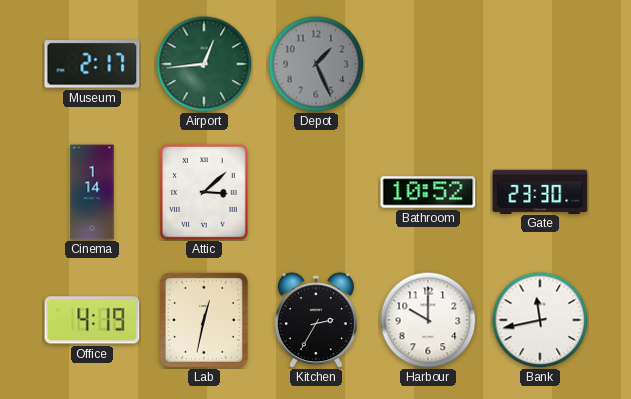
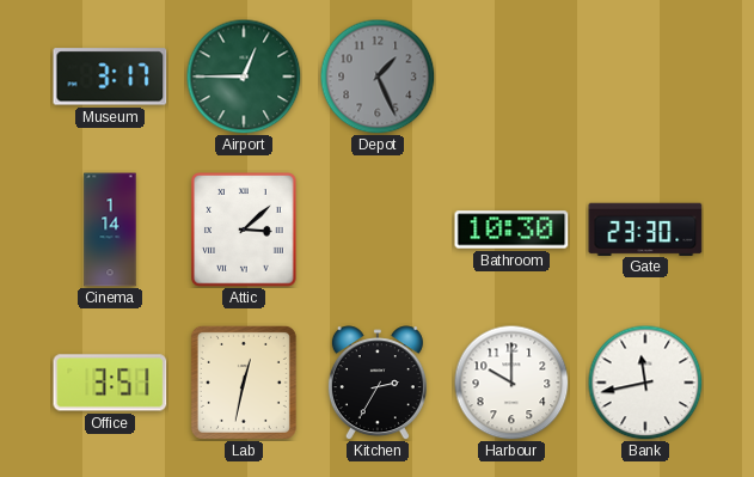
Museum: 2:17 -> 3:17
Airport: 12:44 -> 12:45
Bathroom: 10:52 -> 10:30
Office: 4:19 -> 3:51
